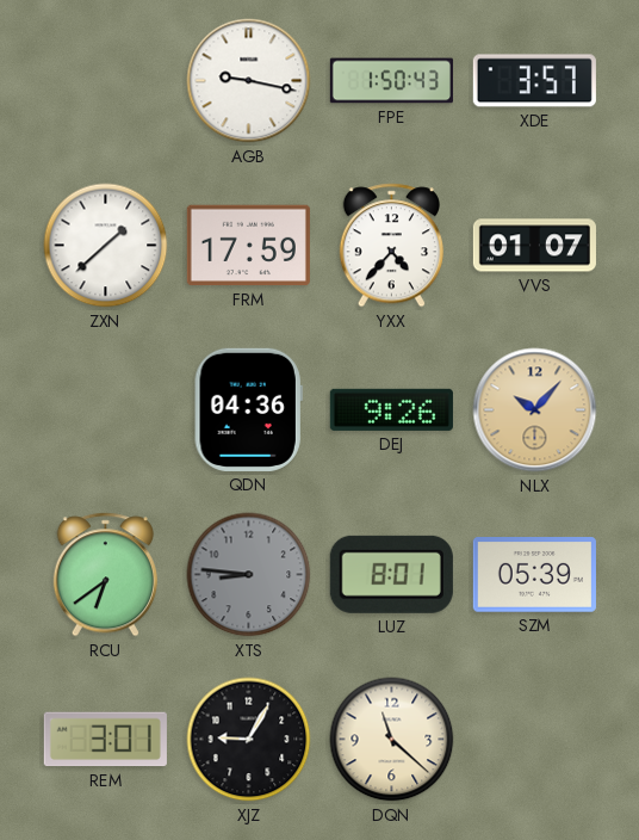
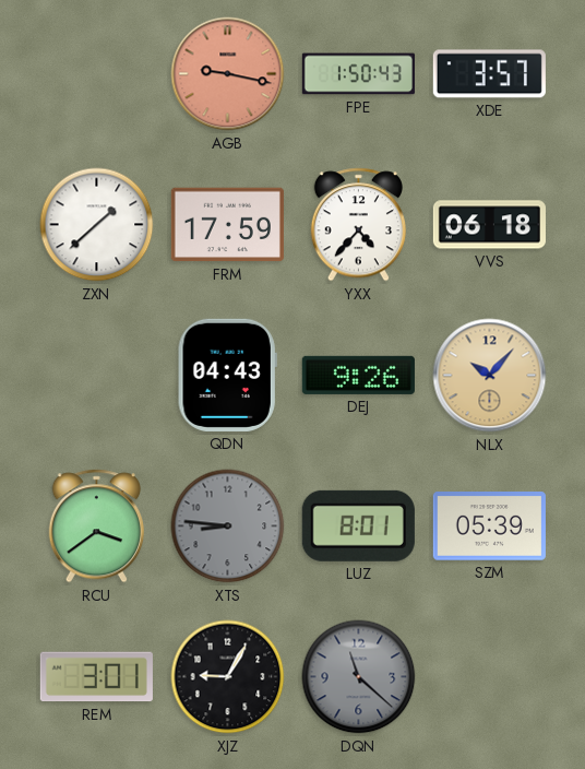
AGB dial: white -> salmon
VVS: 01:07 -> 06:18
QDN: 04:36 -> 04:43
RCU: 6:39 -> 3:39
DQN dial: cream -> grey
